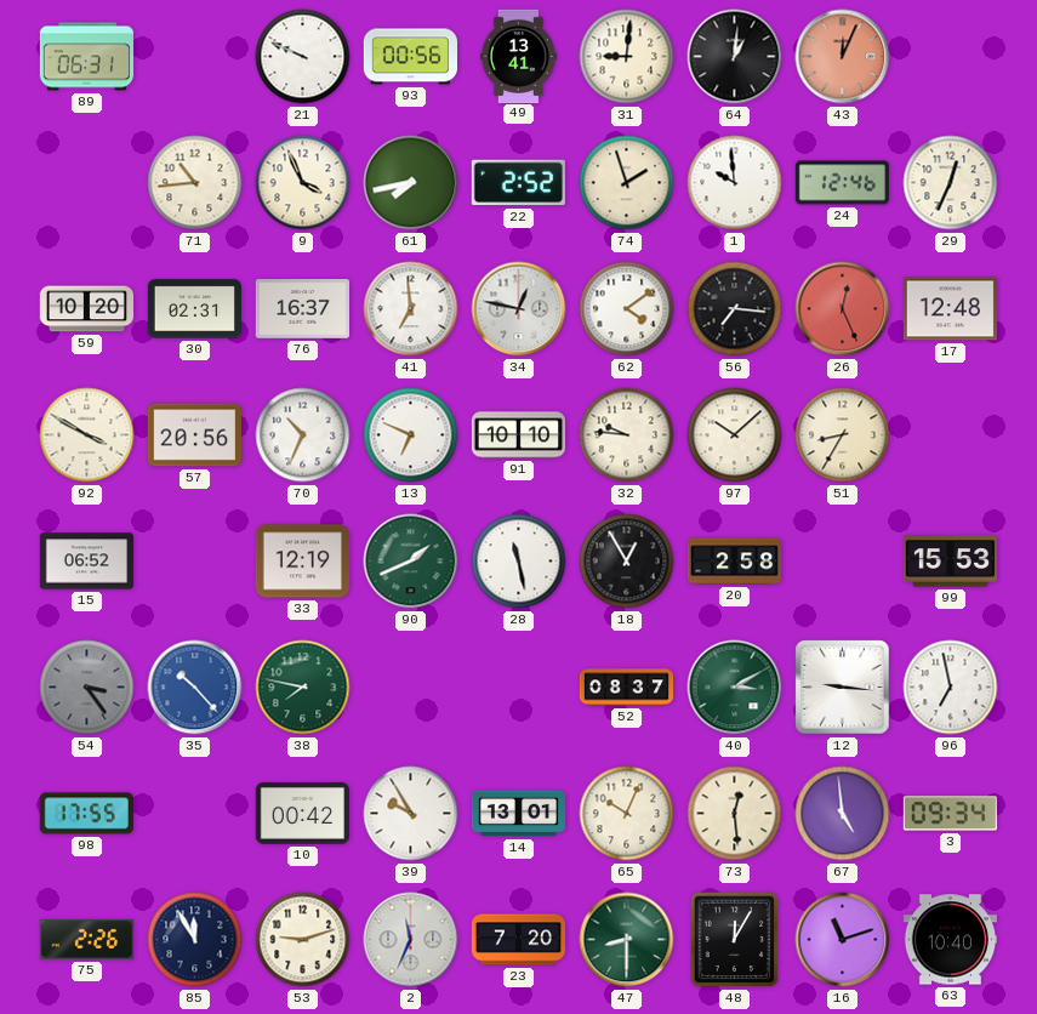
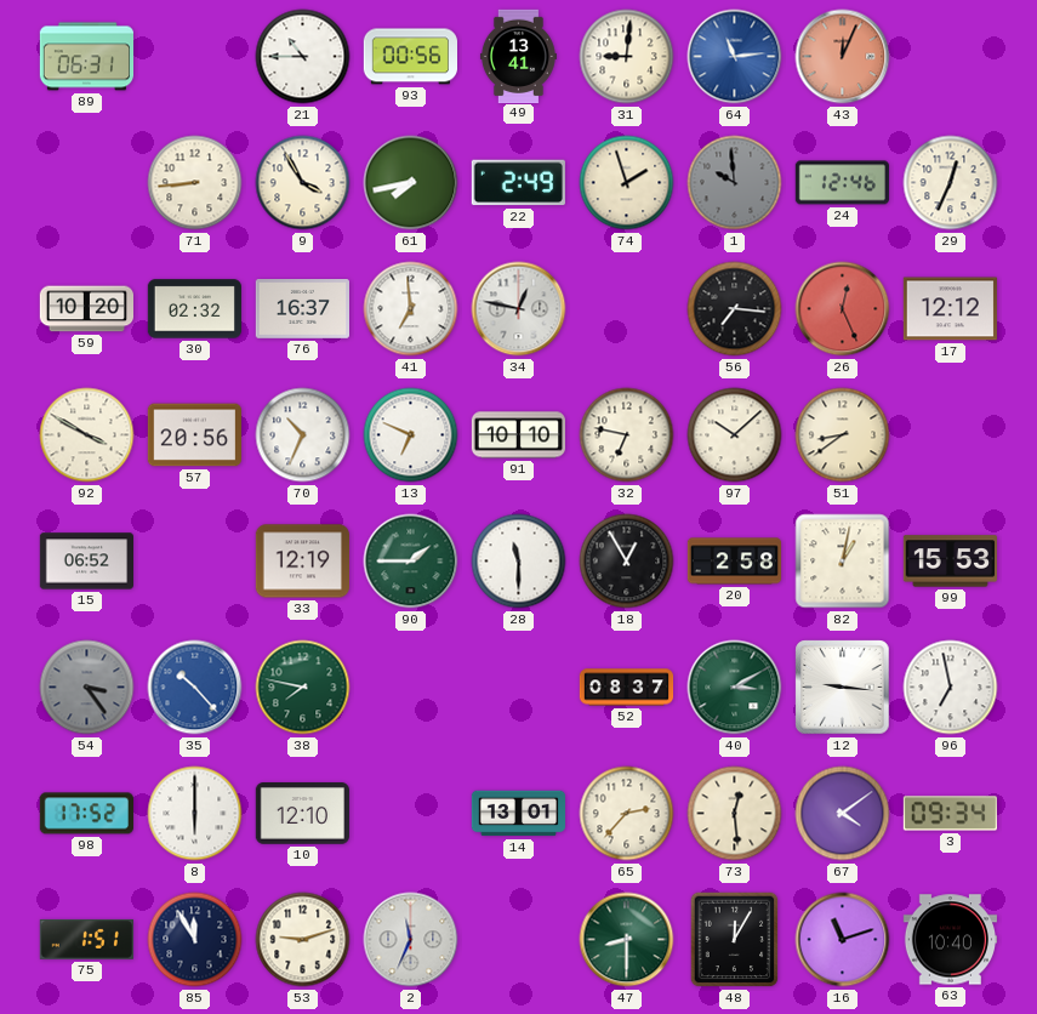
21: 9:49 -> 10:45
64: 1:01 -> 11:14
64 dial: black -> blue
71: 10:44 -> 8:44
9: 3:56 -> 3:55
22: 2:52 -> 2:49
1 dial: white -> grey
30: 02:31 -> 02:32
62: 4:09 -> none
17: 12:48 -> 12:12
32: 9:46 -> 6:47
51: 8:35 -> 8:39
90: 1:41 -> 1:45
28: 11:28 -> 11:30
82: none -> 1:02
98: 17:55 -> 17:52
8: none -> 6:00
10: 00:42 -> 12:10
39: 9:55 -> none
65: 10:04 -> 2:37
67: 4:59 -> 4:09
75: 2:26 -> 1:51
23: 7:20 -> none
